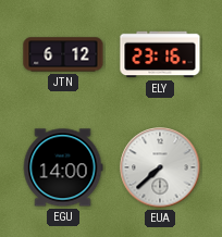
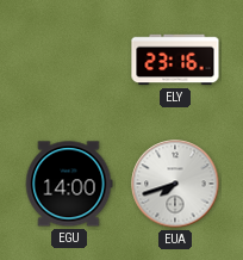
JTN: 6:12 -> none
EUA: 7:38 -> 7:42
